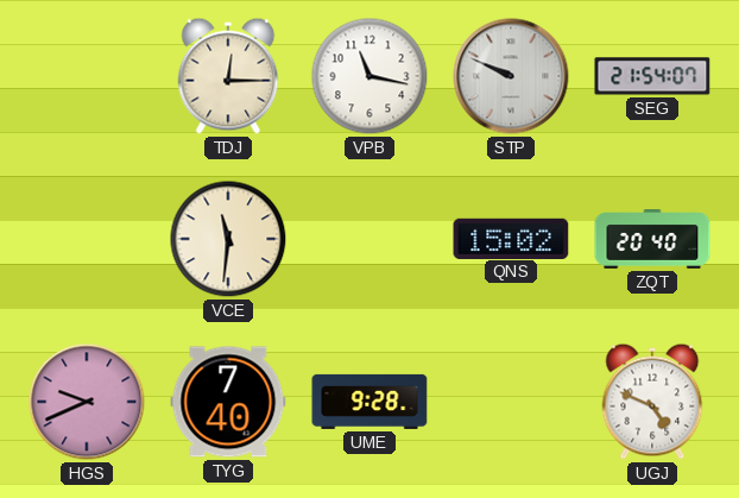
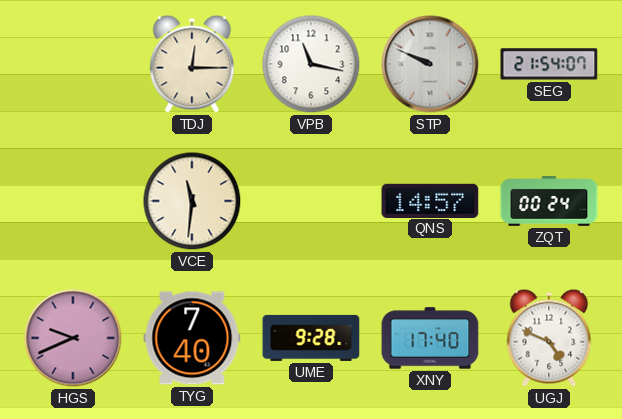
QNS: 15:02 -> 14:57
ZQT: 20:40 -> 00:24
XNY: none -> 17:40
